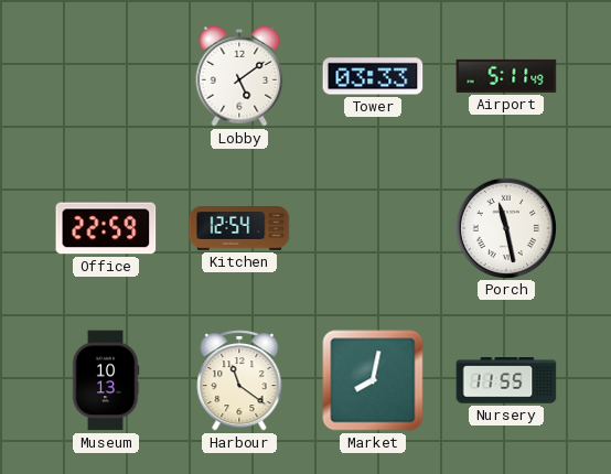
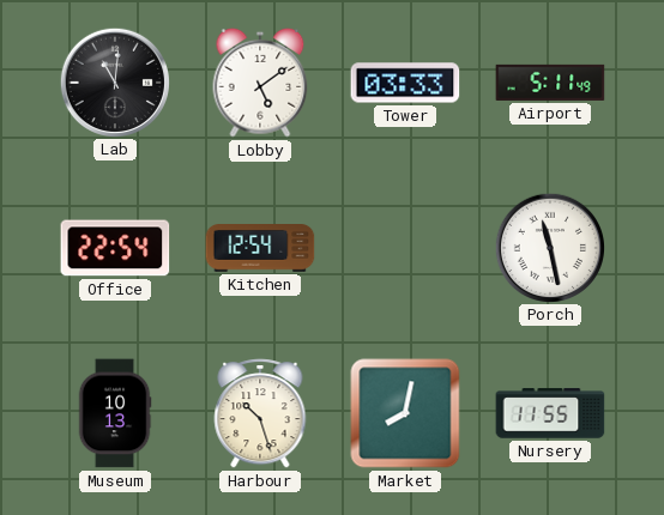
Lab: none -> 11:01
Office: 22:59 -> 22:54
Harbour: 11:21 -> 10:27
